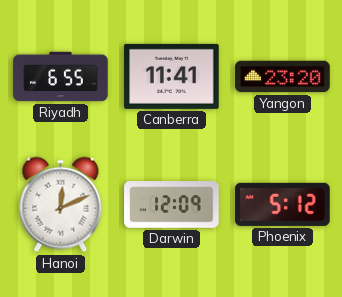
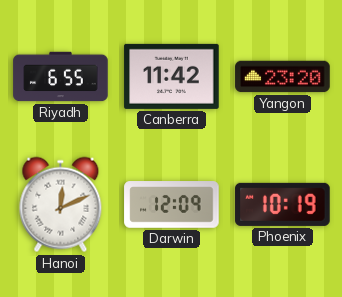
Canberra: 11:41 -> 11:42
Phoenix: 5:12 -> 10:19
